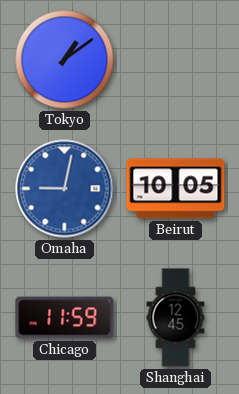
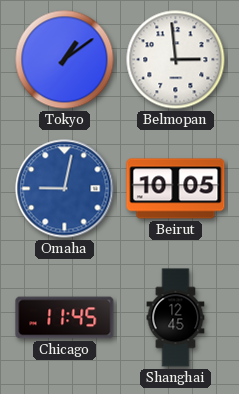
Belmopan: none -> 2:59
Chicago: 11:59 -> 11:45
